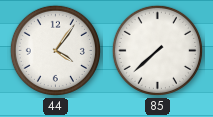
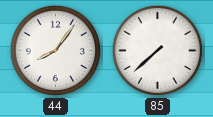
44: 4:06 -> 8:06
